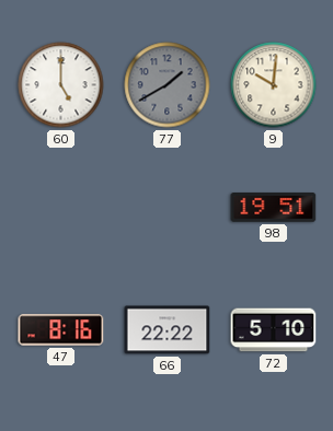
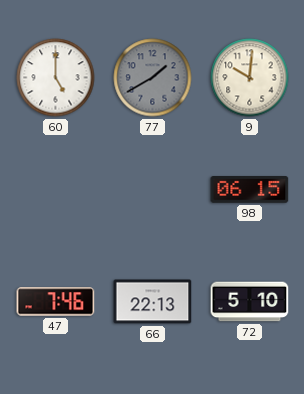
98: 19:51 -> 06:15
47: 8:16 -> 7:46
66: 22:22 -> 22:13
